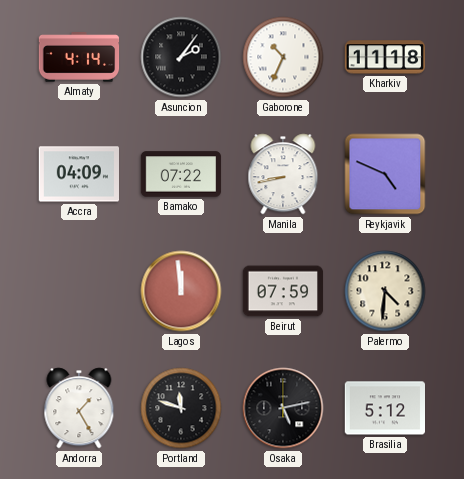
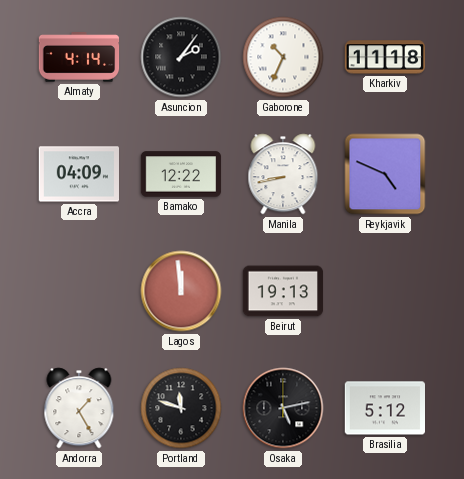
Bamako: 07:22 -> 12:22
Beirut: 07:59 -> 19:13
Palermo: 4:31 -> none
